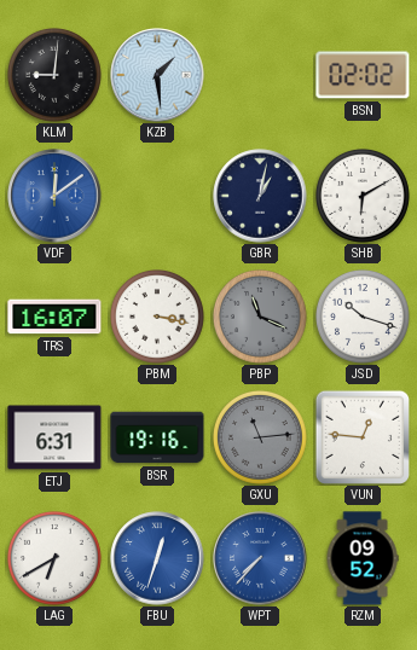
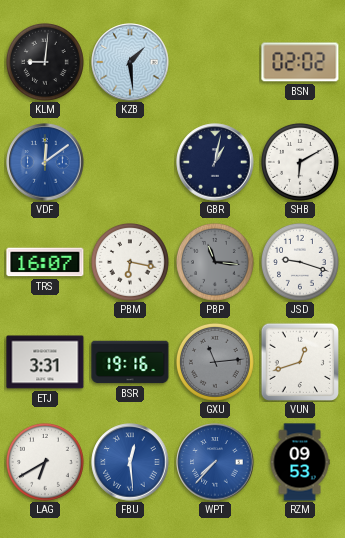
PBM: 3:17 -> 6:17
PBP: 11:19 -> 11:16
JSD: 10:18 -> 9:18
ETJ: 6:31 -> 3:31
VUN: 12:46 -> 12:42
FBU: 12:33 -> 12:29
RZM: 09:52 -> 09:53
